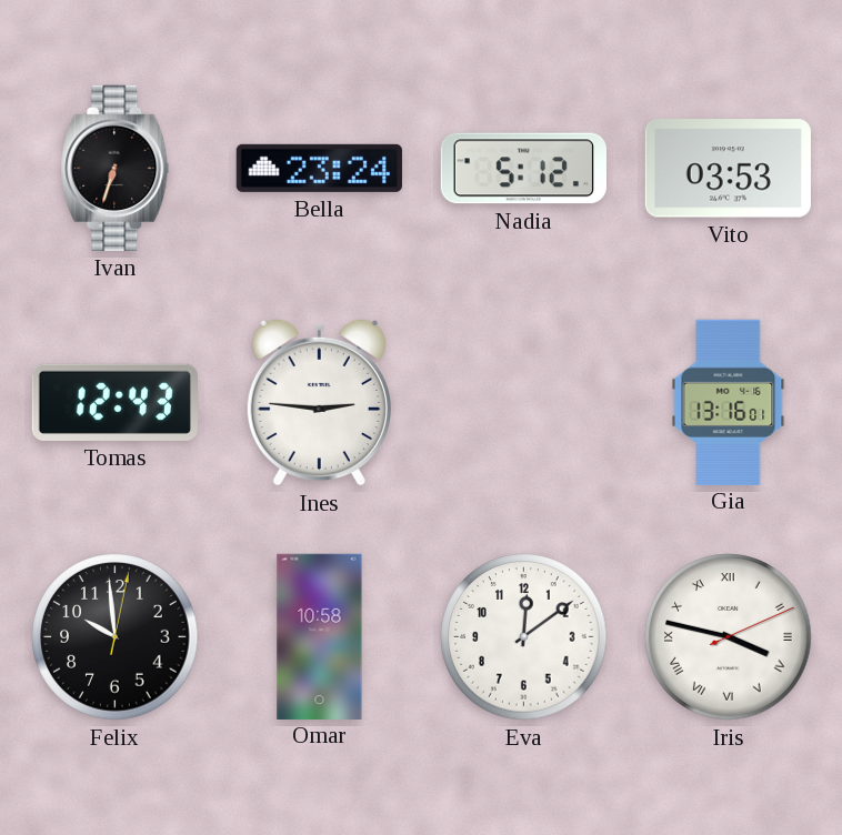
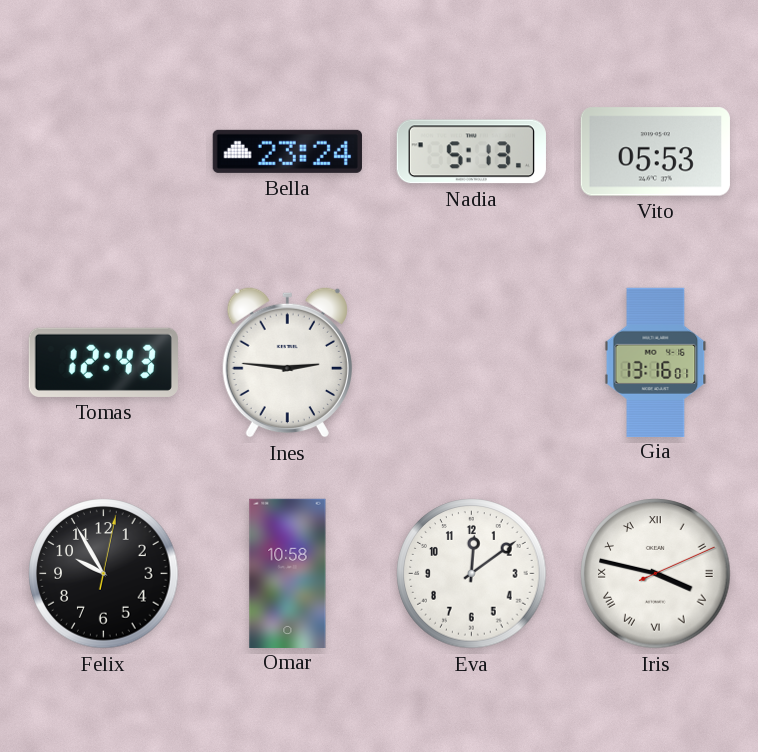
Ivan: 6:33 -> none
Nadia: 5:12 -> 5:13
Vito: 03:53 -> 05:53
Felix: 9:59 -> 9:55
